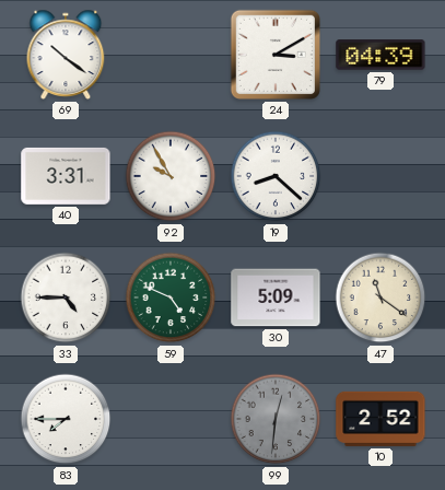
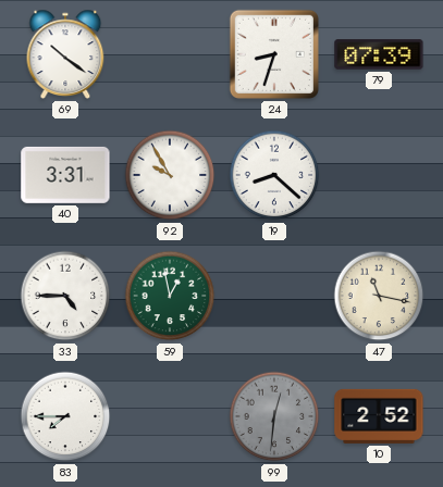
24: 3:10 -> 8:33
79: 04:39 -> 07:39
59: 4:49 -> 12:58
30: 5:09 -> none
47: 11:21 -> 11:17
